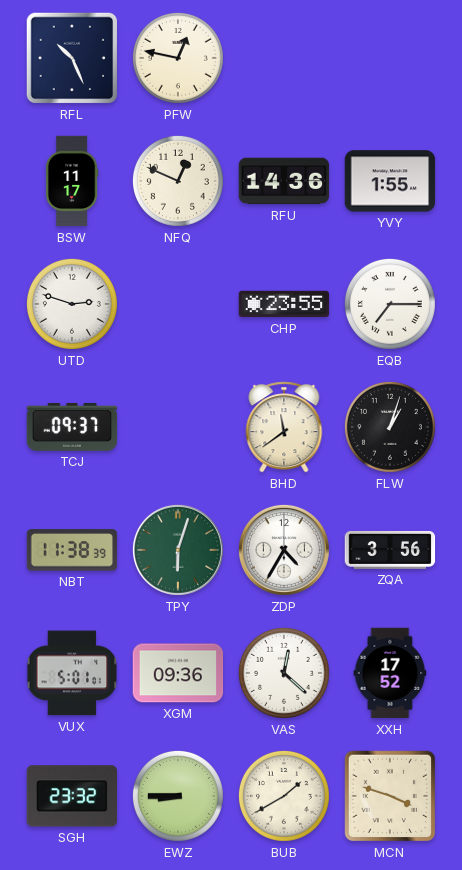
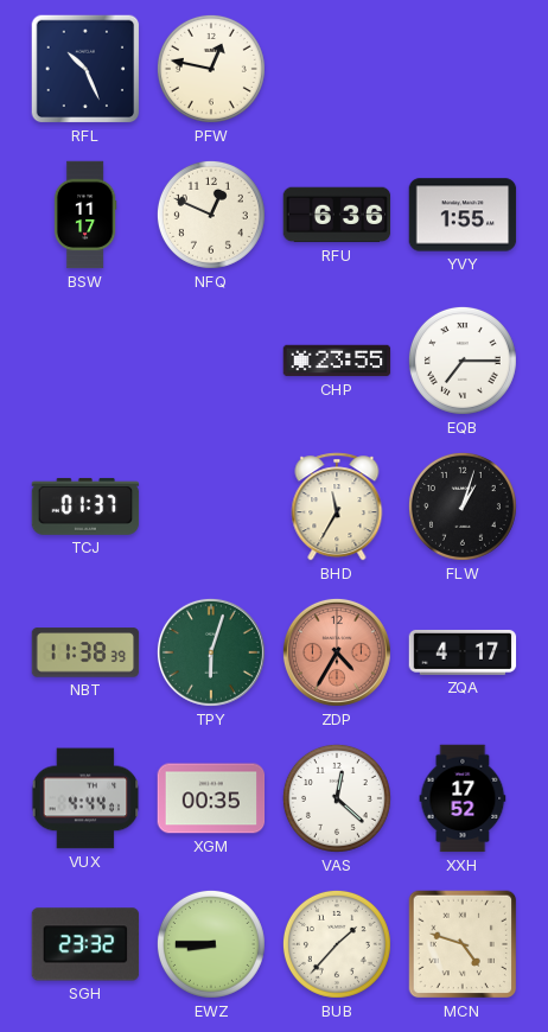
RFU: 14:36 -> 6:36
UTD: 2:48 -> none
TCJ: 09:37 -> 01:37
BHD: 11:39 -> 11:35
ZDP dial: white -> salmon
ZQA: 3:56 -> 4:17
VUX: 5:01 -> 4:44
XGM: 09:36 -> 00:35
BUB: 1:40 -> 1:37
MCN: 3:48 -> 4:48
